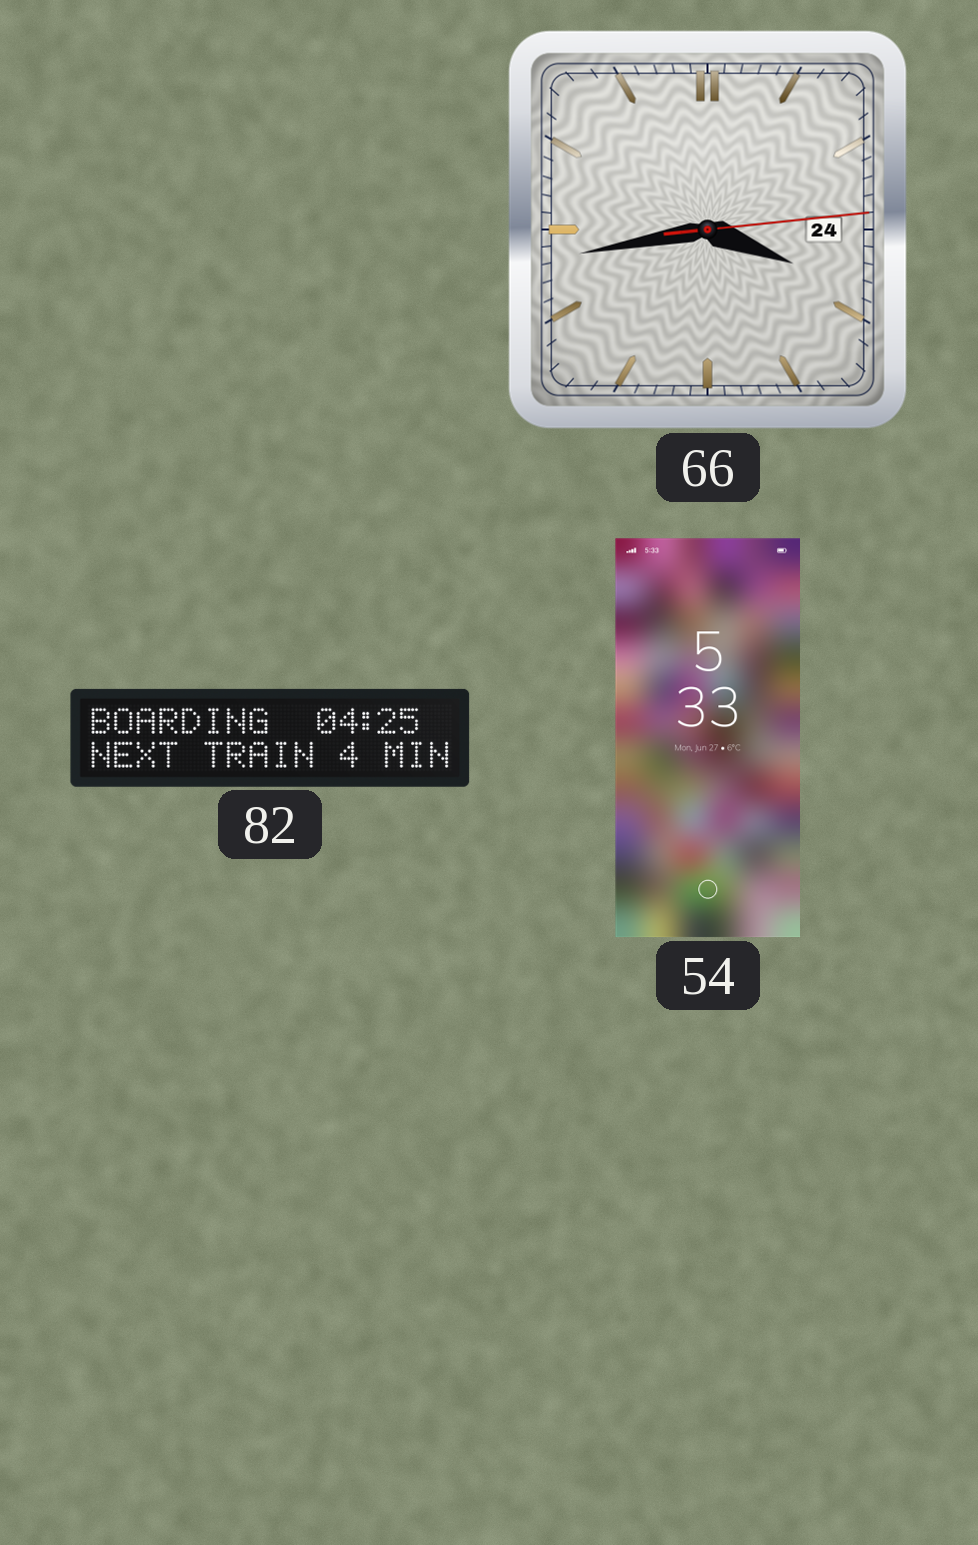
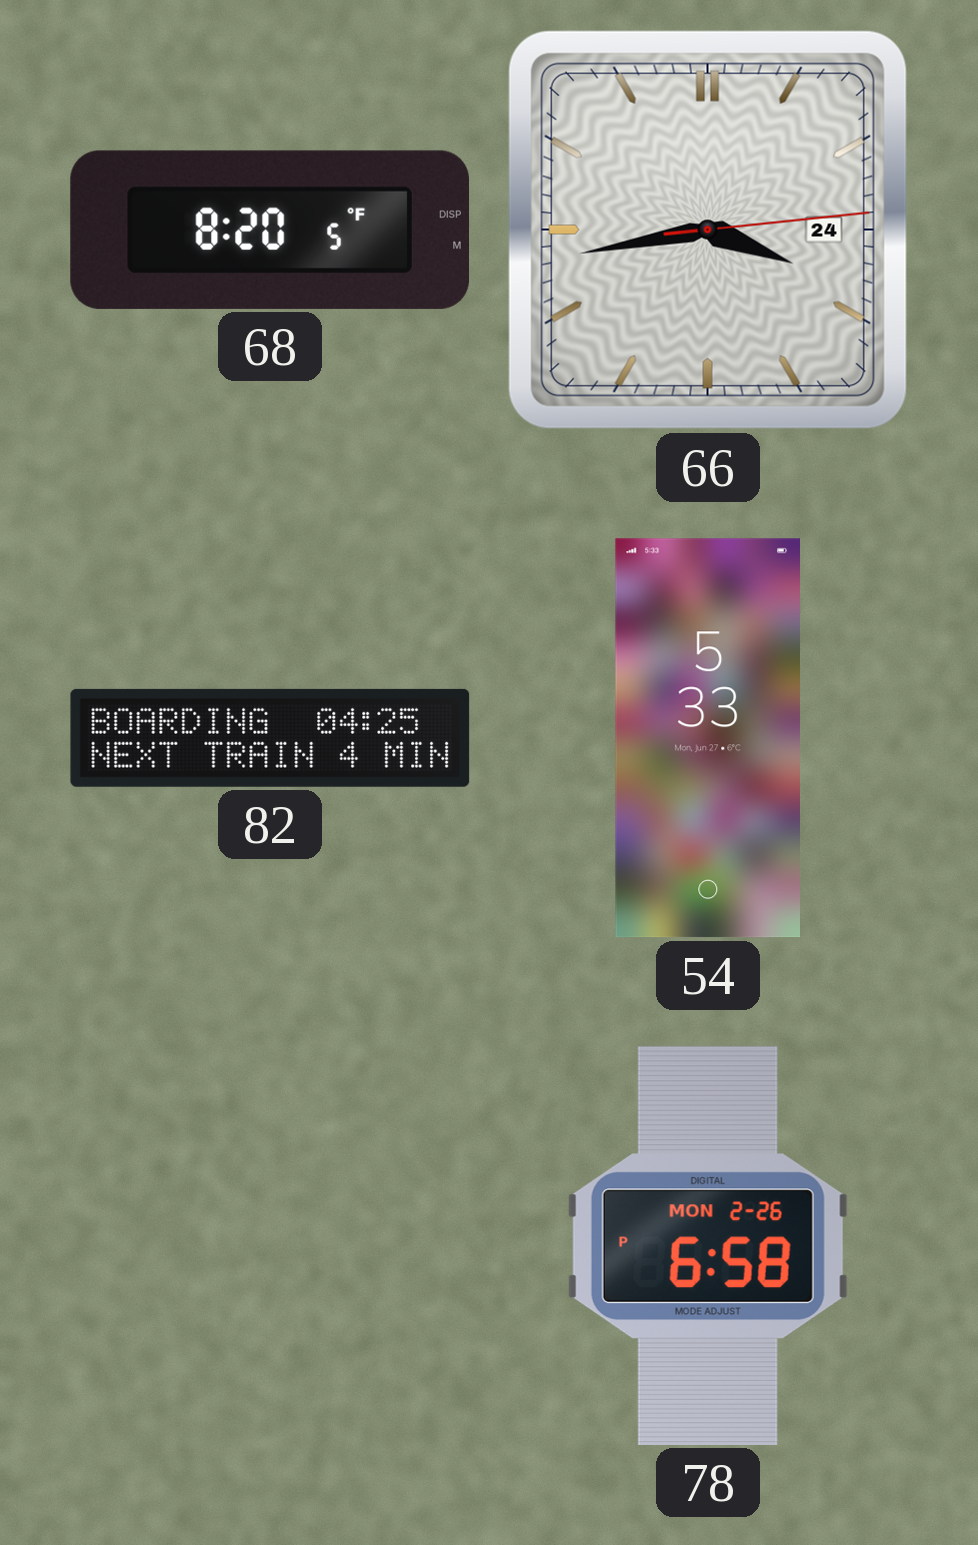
68: none -> 8:20
78: none -> 6:58
